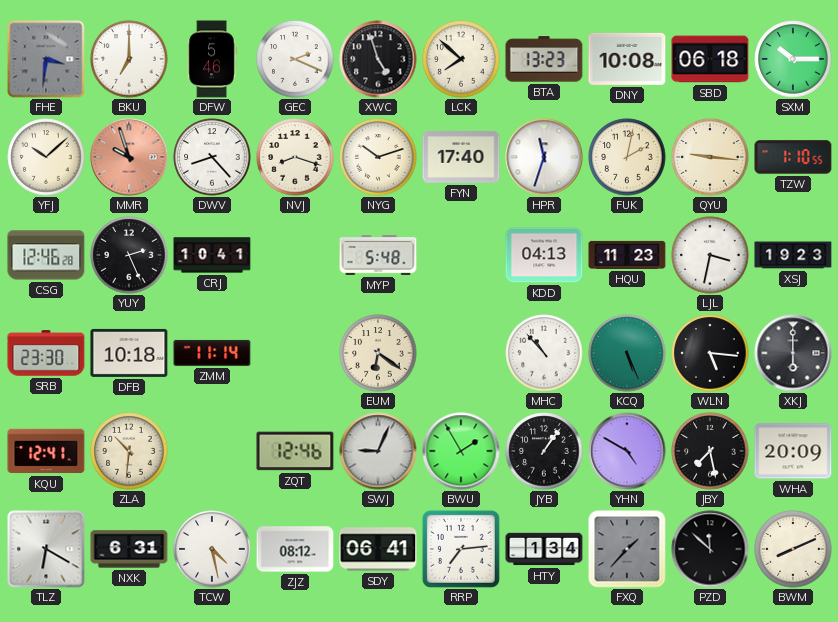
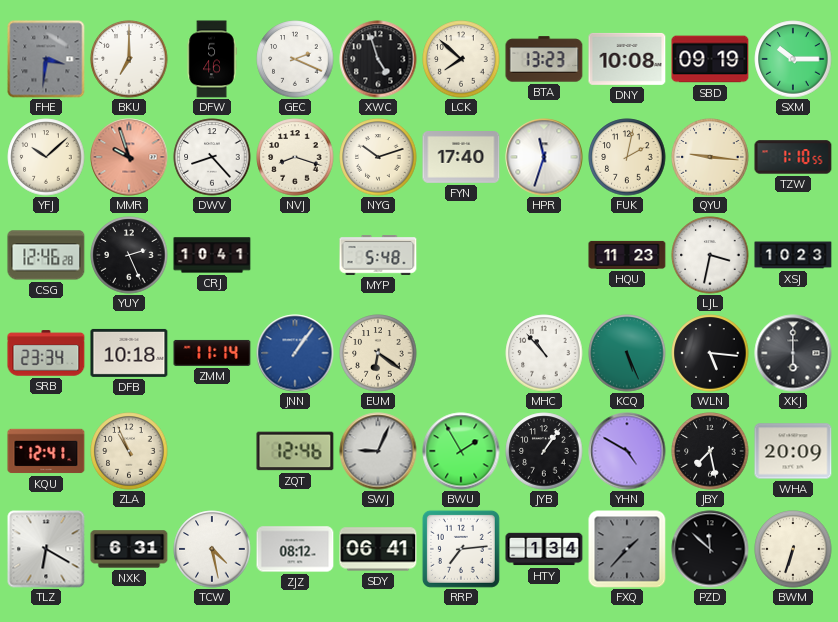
SBD: 06:18 -> 09:19
KDD: 04:13 -> none
XSJ: 19:23 -> 10:23
SRB: 23:30 -> 23:34
JNN: none -> 1:06
ZLA: 10:31 -> 10:56
BWM: 8:11 -> 6:33
